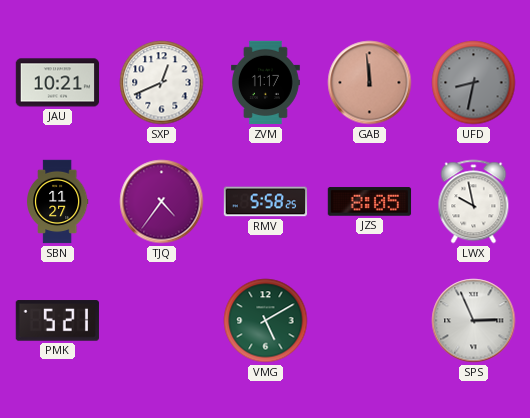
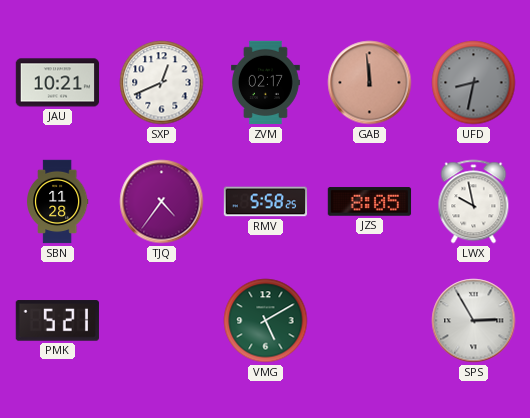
ZVM: 11:17 -> 02:17
SBN: 11:27 -> 11:28
SPS: 2:56 -> 2:55
